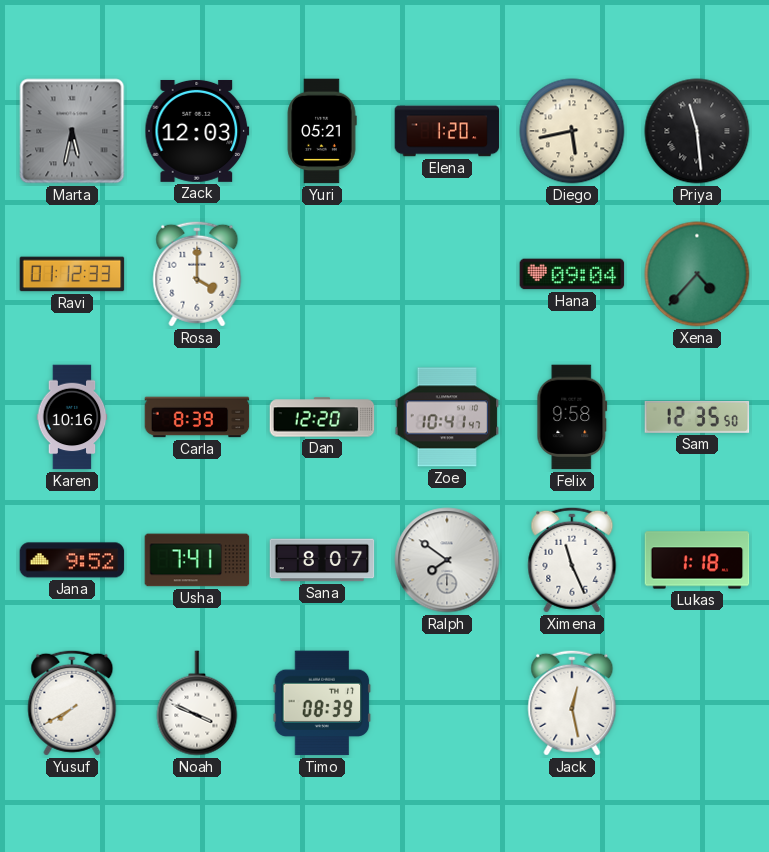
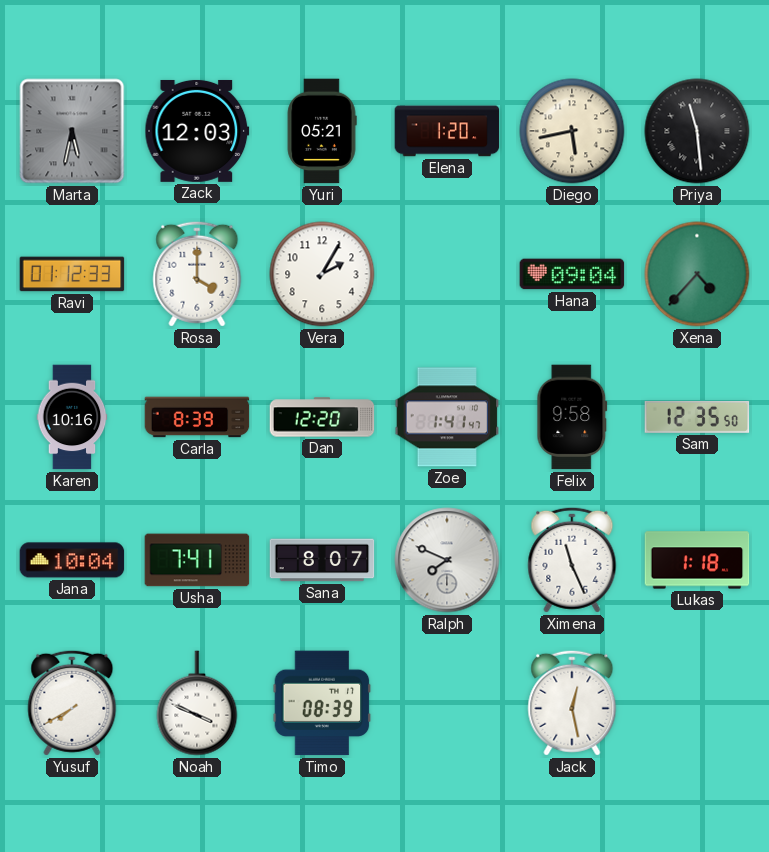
Vera: none -> 2:05
Zoe: 10:41 -> 1:41
Jana: 9:52 -> 10:04
Ralph: 7:51 -> 7:49
